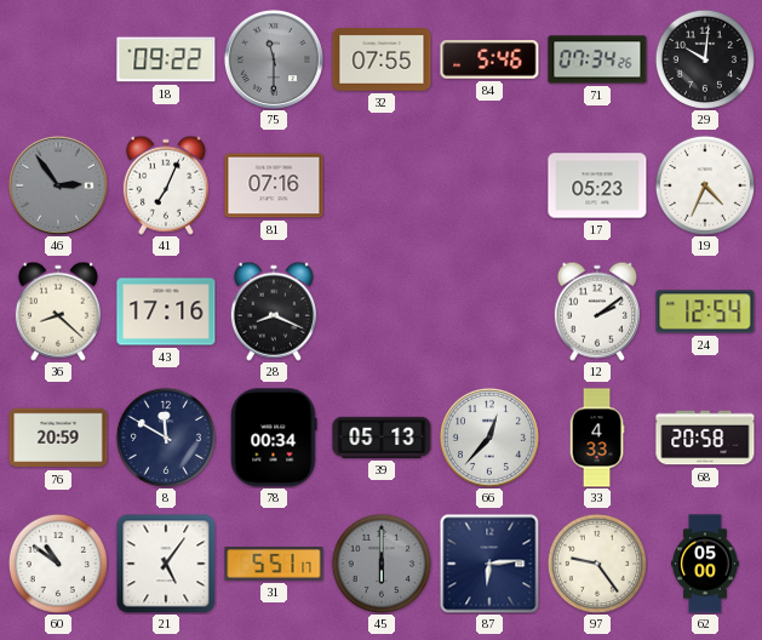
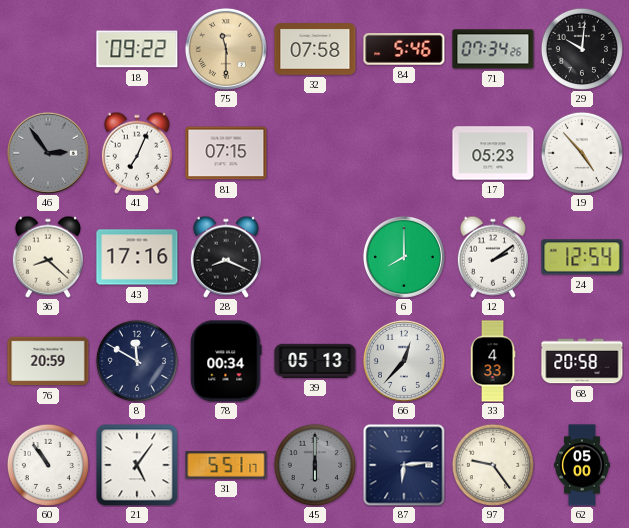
75 dial: grey -> champagne
32: 07:55 -> 07:58
81: 07:16 -> 07:15
19: 4:34 -> 4:53
6: none -> 8:00
60: 10:51 -> 10:54
